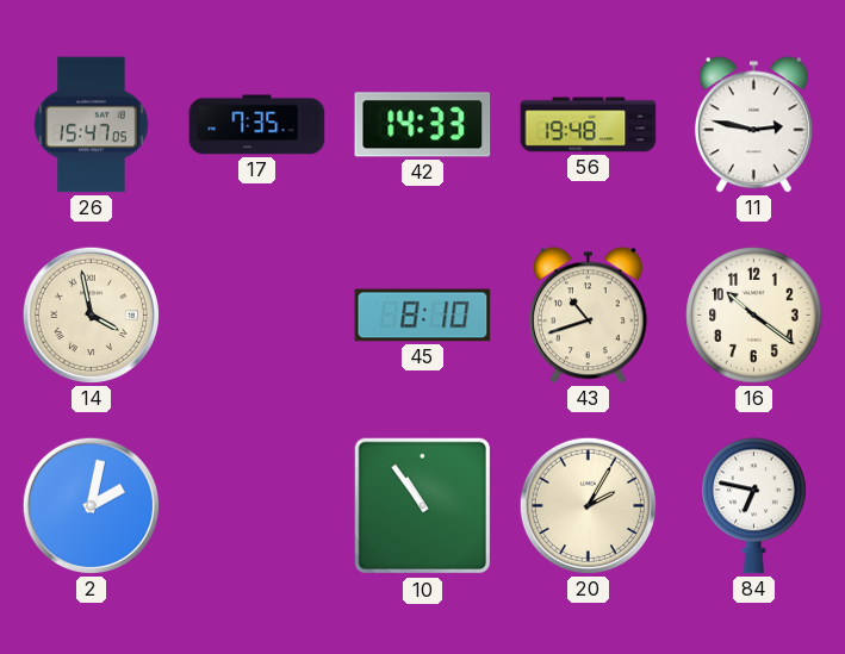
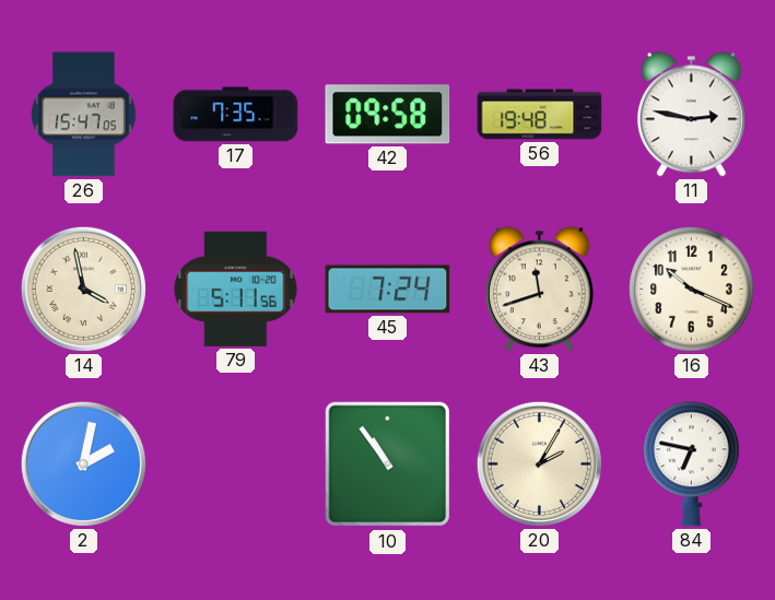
42: 14:33 -> 09:58
79: none -> 5:11
45: 8:10 -> 7:24
43: 10:42 -> 11:42
16: 10:21 -> 10:19
